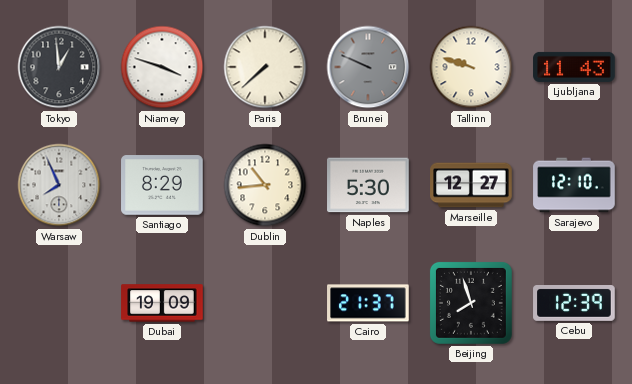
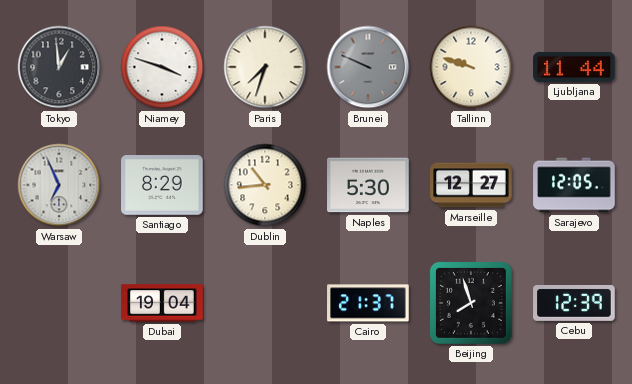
Paris: 7:38 -> 7:33
Ljubljana: 11:43 -> 11:44
Warsaw: 7:56 -> 6:56
Sarajevo: 12:10 -> 12:05
Dubai: 19:09 -> 19:04
